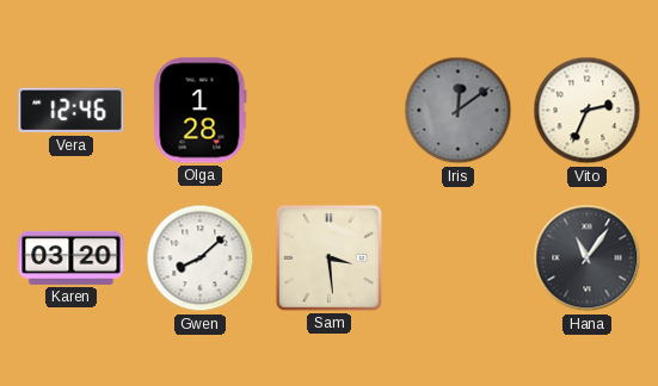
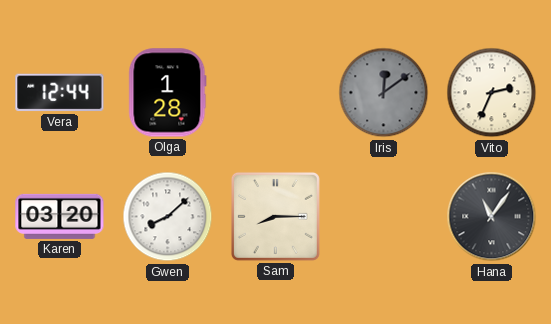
Vera: 12:46 -> 12:44
Sam: 3:29 -> 8:15
